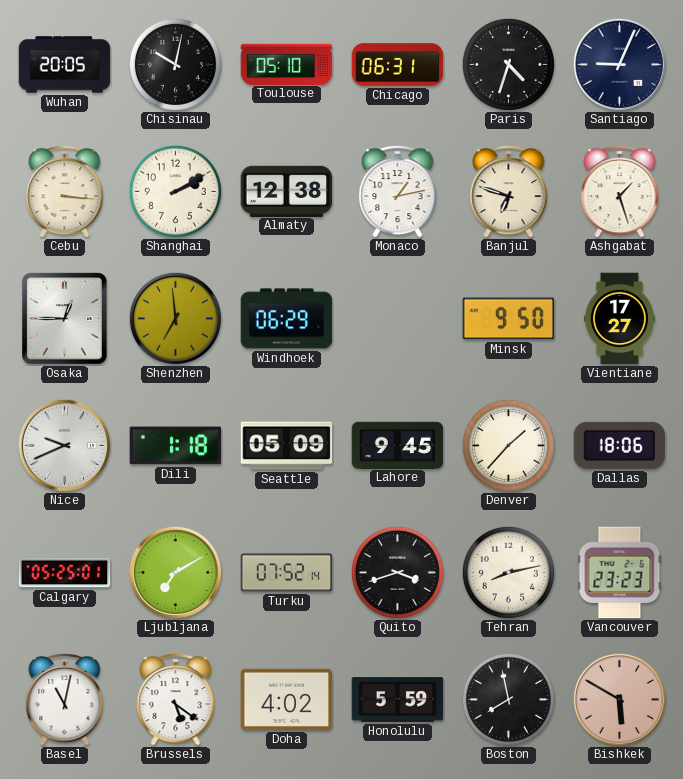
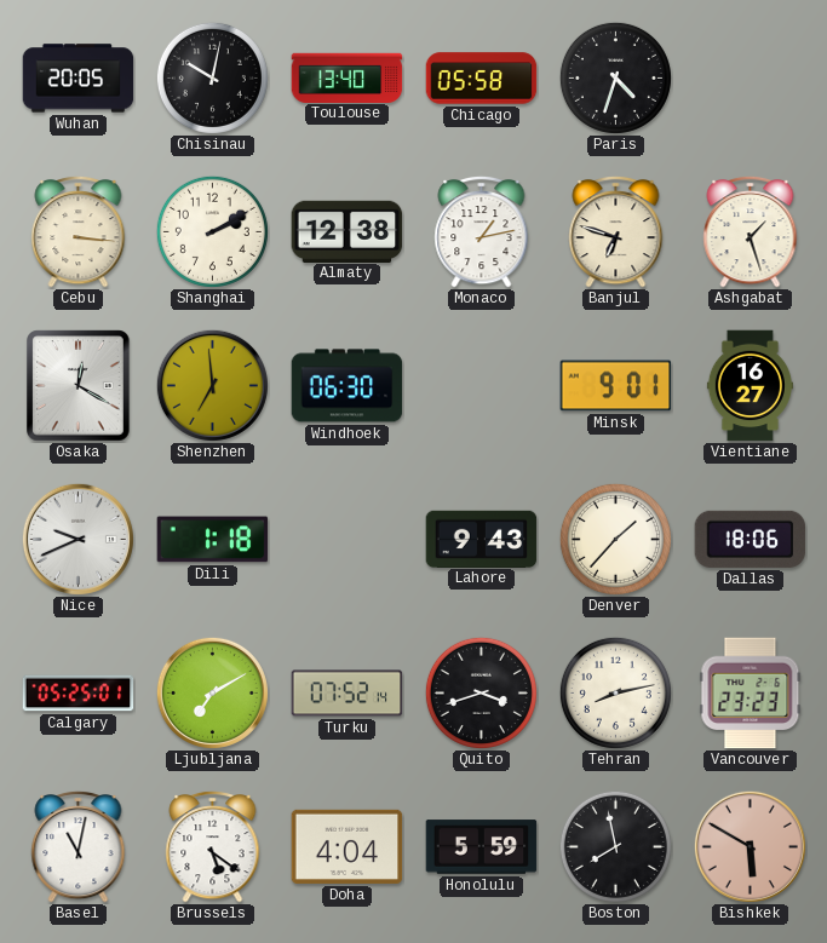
Toulouse: 05:10 -> 13:40
Chicago: 06:31 -> 05:58
Santiago: 9:04 -> none
Osaka: 12:45 -> 12:20
Windhoek: 06:29 -> 06:30
Minsk: 9:50 -> 9:01
Vientiane: 17:27 -> 16:27
Seattle: 05:09 -> none
Lahore: 9:45 -> 9:43
Doha: 4:02 -> 4:04
